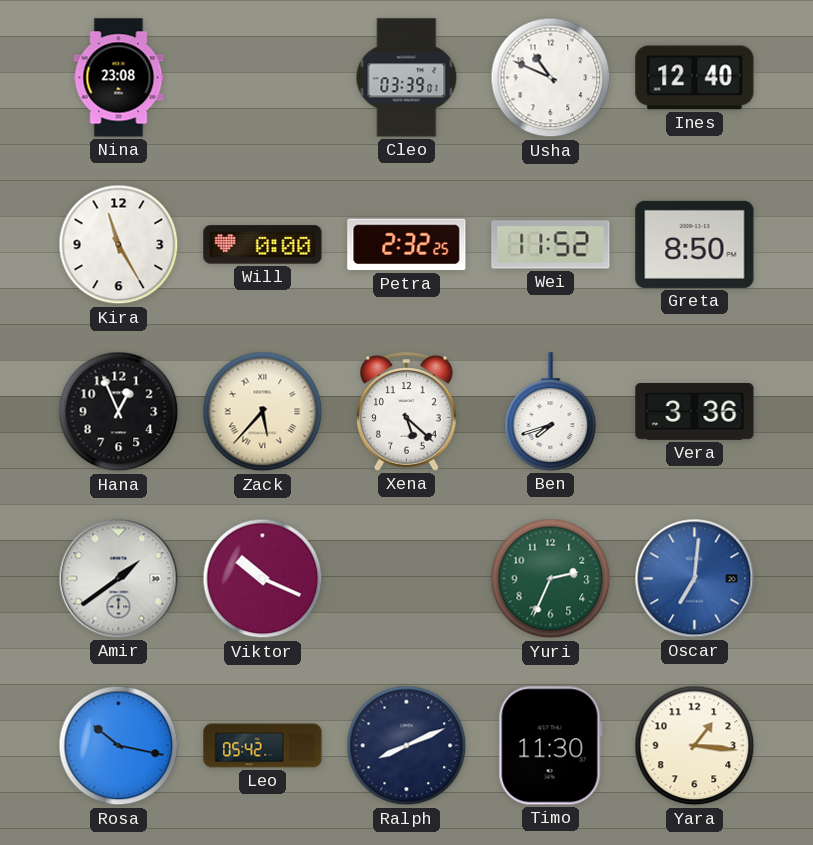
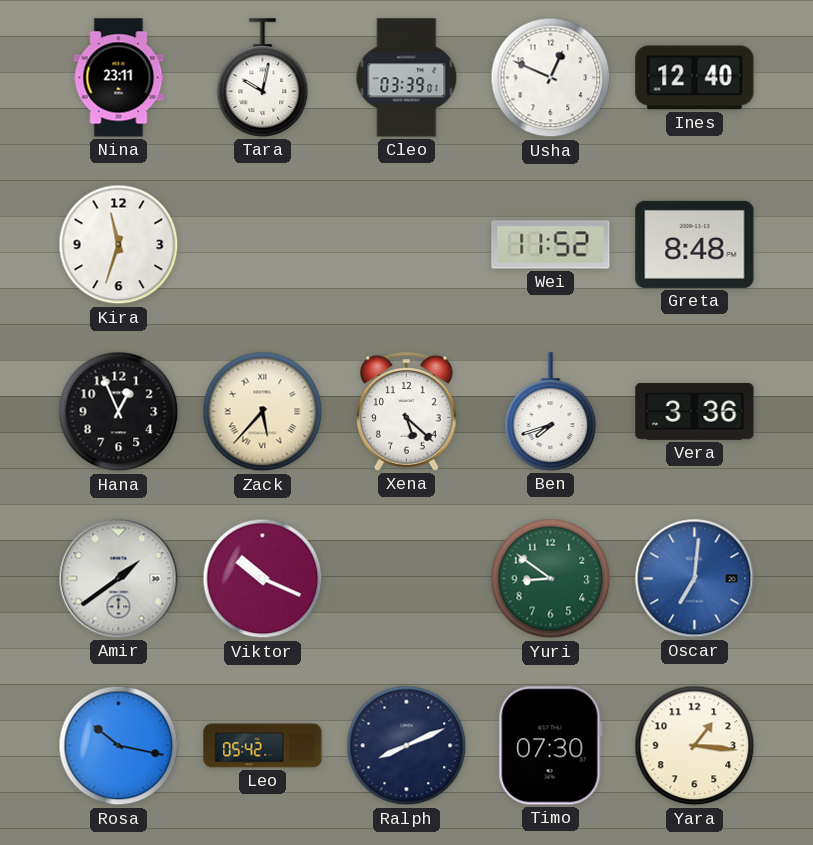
Nina: 23:08 -> 23:11
Tara: none -> 10:02
Usha: 10:49 -> 12:49
Kira: 11:25 -> 11:33
Will: 0:00 -> none
Petra: 2:32 -> none
Greta: 8:50 -> 8:48
Yuri: 2:34 -> 8:51
Timo: 11:30 -> 07:30
